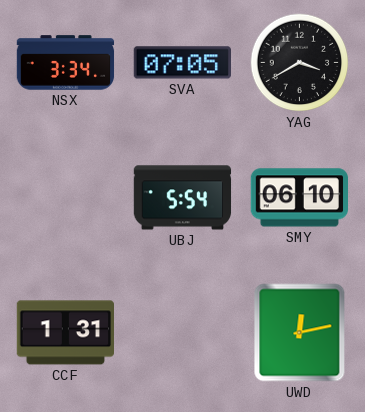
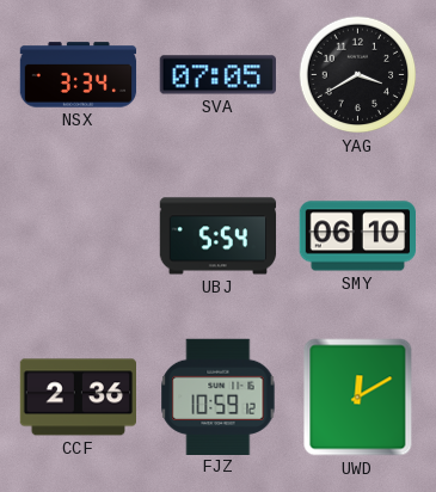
CCF: 1:31 -> 2:36
FJZ: none -> 10:59
UWD: 12:13 -> 12:10
